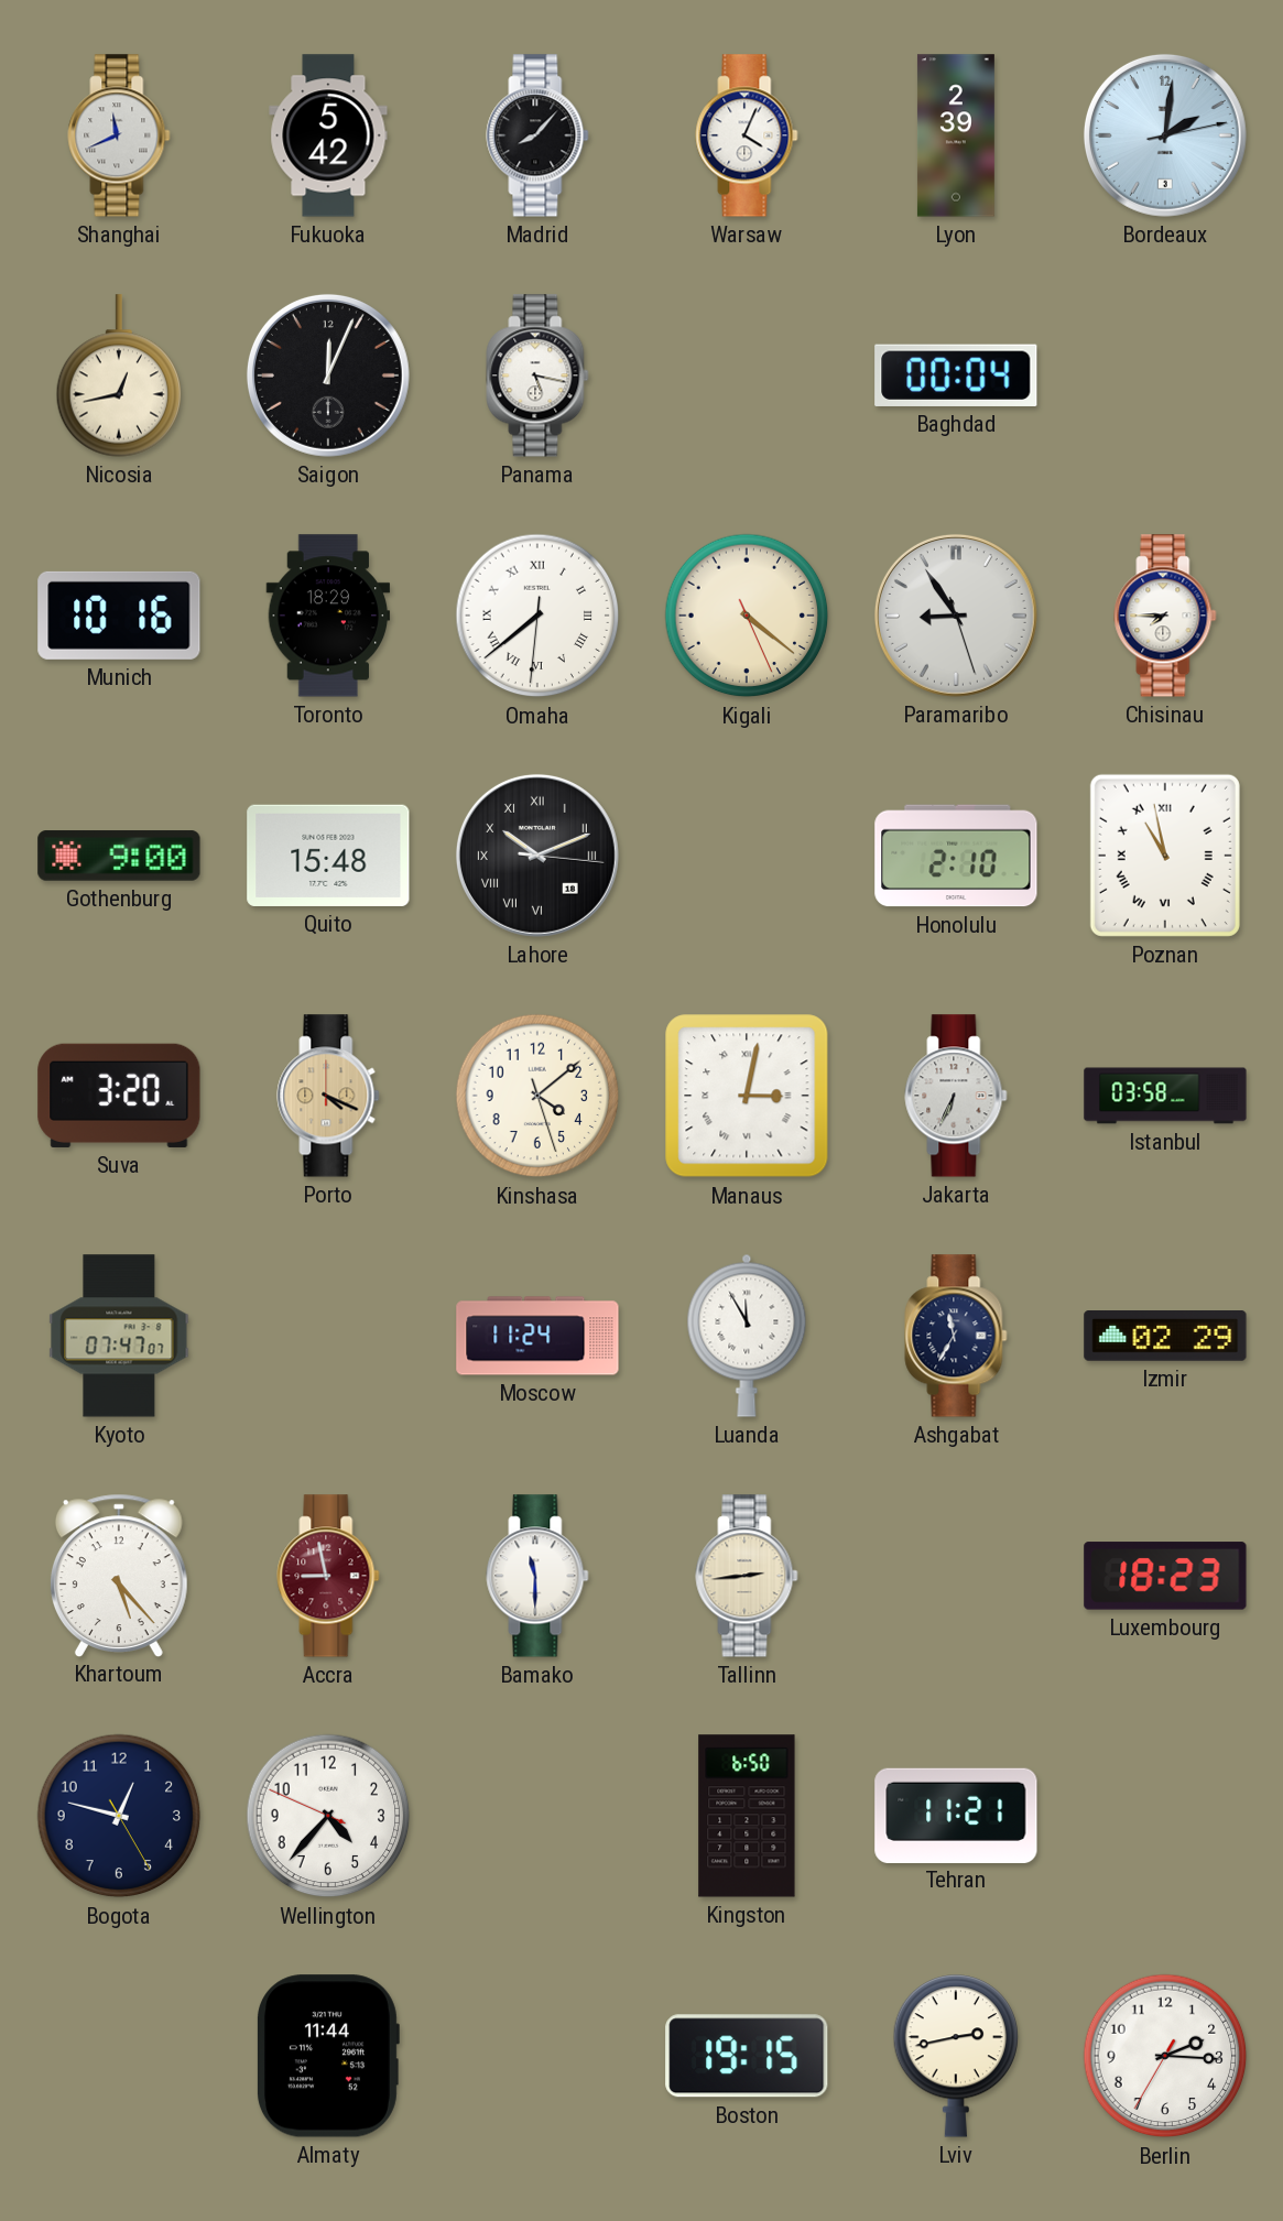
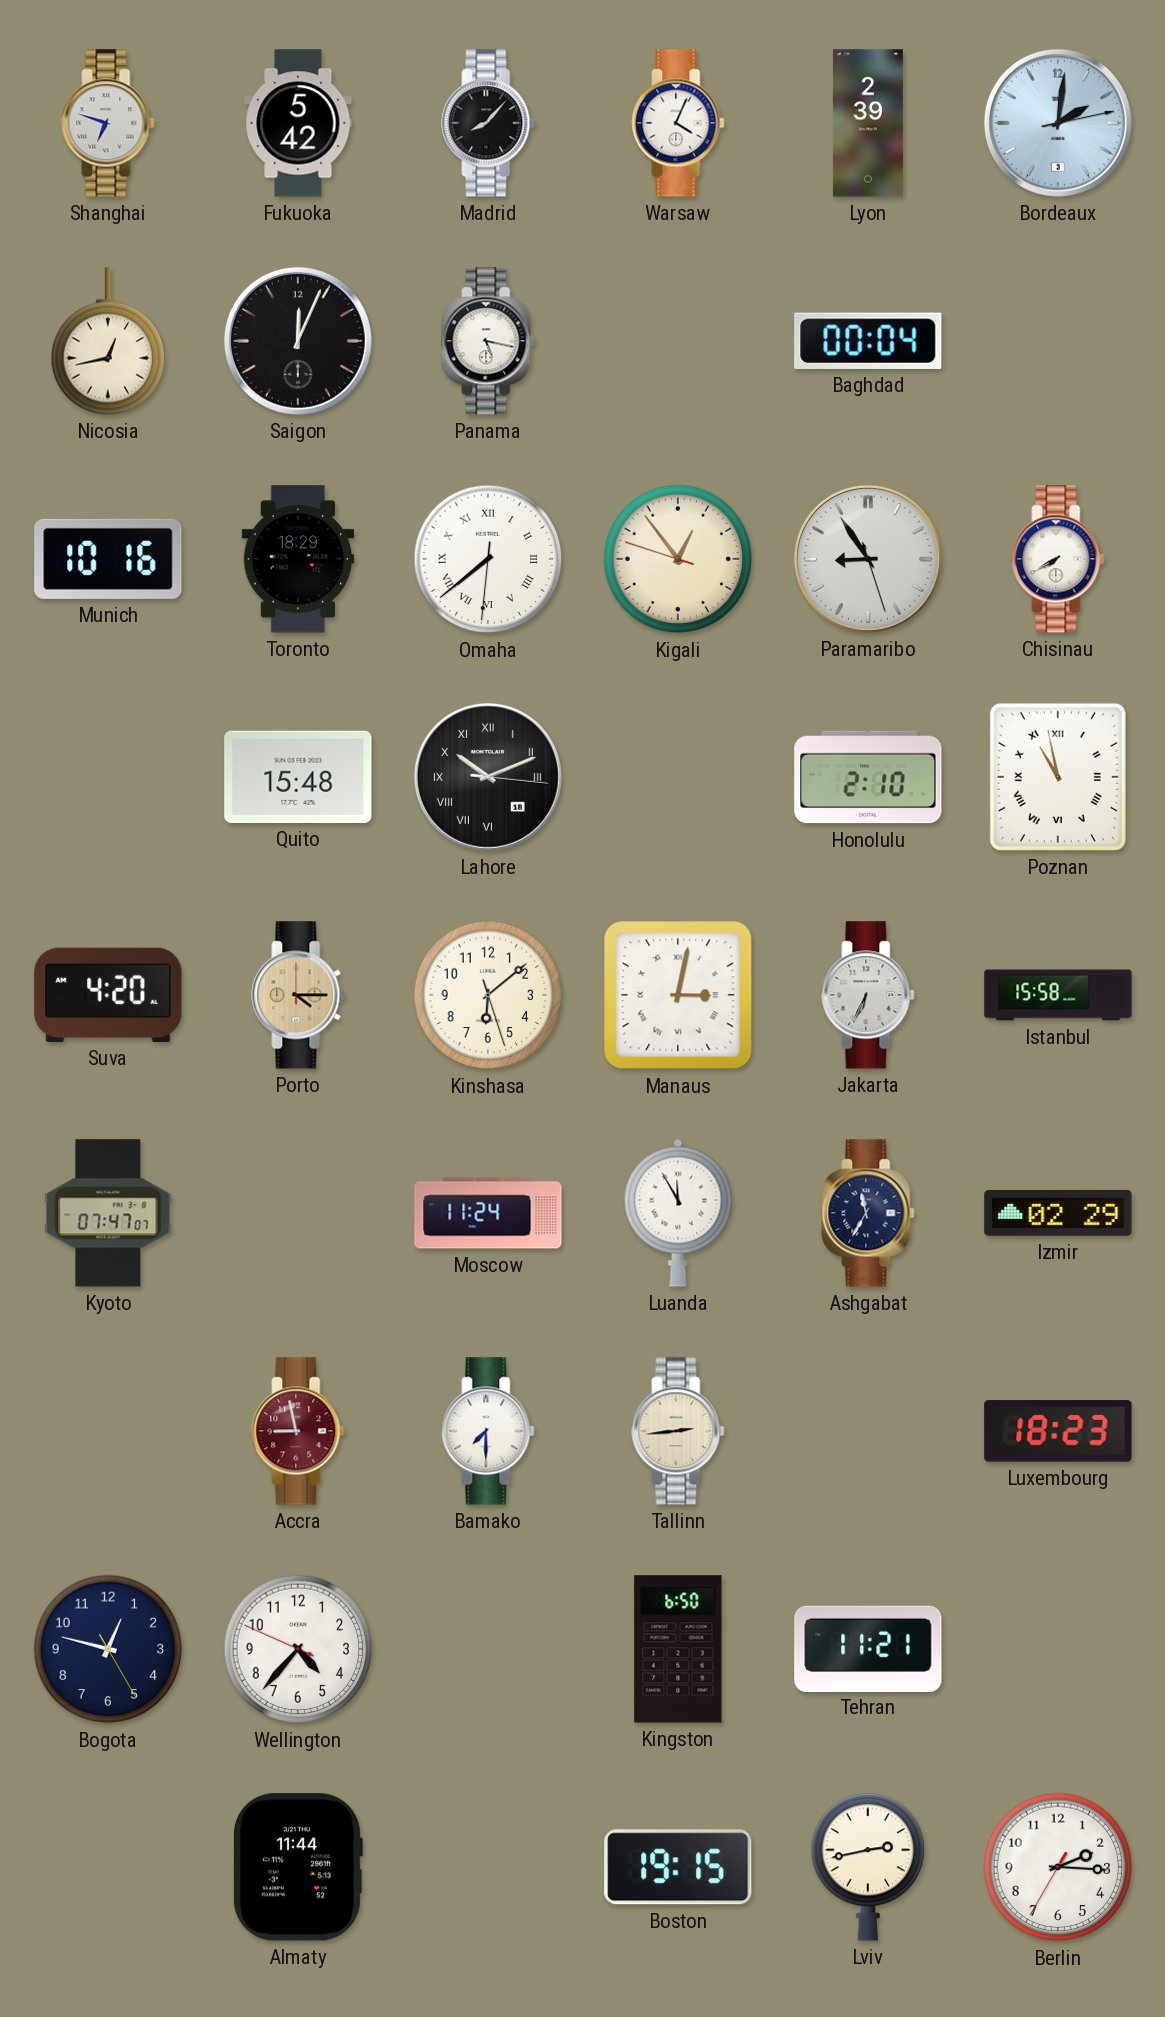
Shanghai: 11:41 -> 6:48
Kigali: 4:21 -> 12:53
Chisinau: 7:45 -> 7:40
Gothenburg: 9:00 -> none
Suva: 3:20 -> 4:20
Porto: 4:19 -> 4:15
Kinshasa: 4:08 -> 6:08
Istanbul: 03:58 -> 15:58
Khartoum: 5:23 -> none
Bamako: 11:30 -> 7:30
